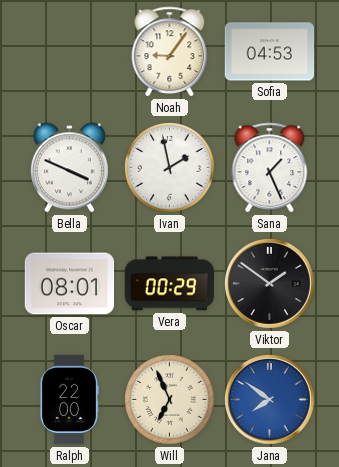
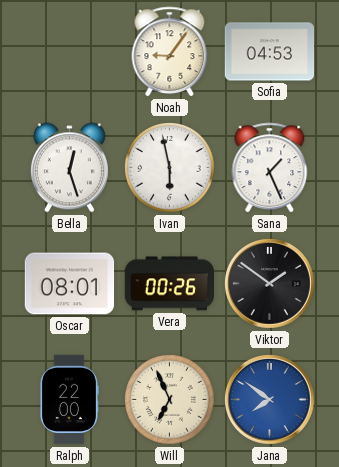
Bella: 3:49 -> 12:27
Ivan: 1:58 -> 5:58
Vera: 00:29 -> 00:26
